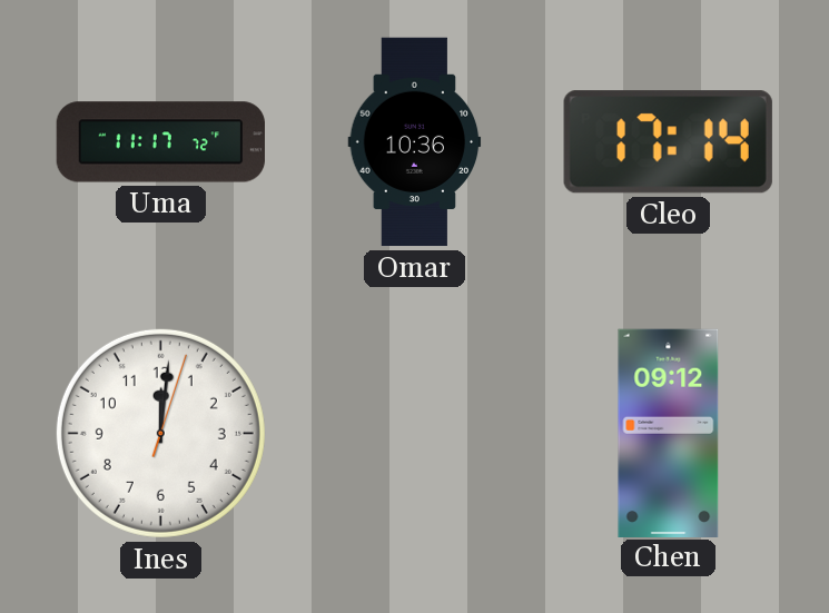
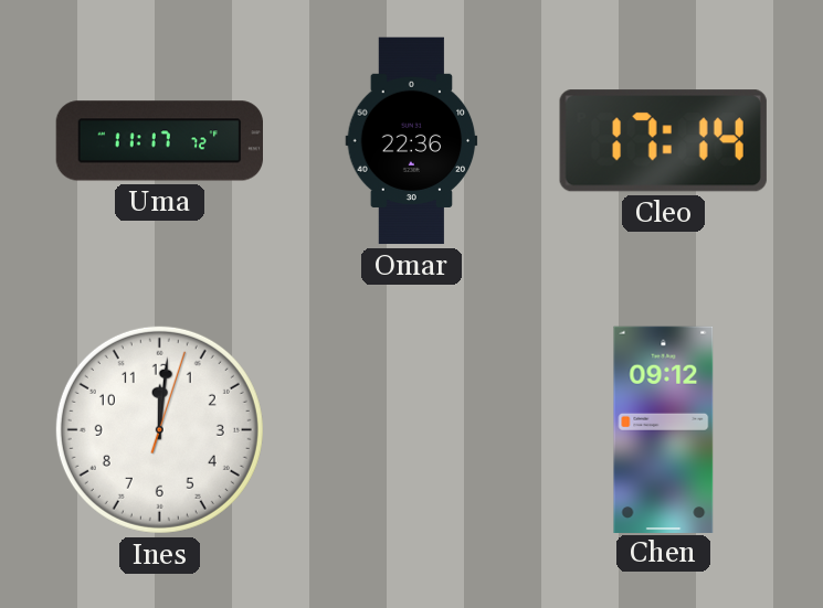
Omar: 10:36 -> 22:36
